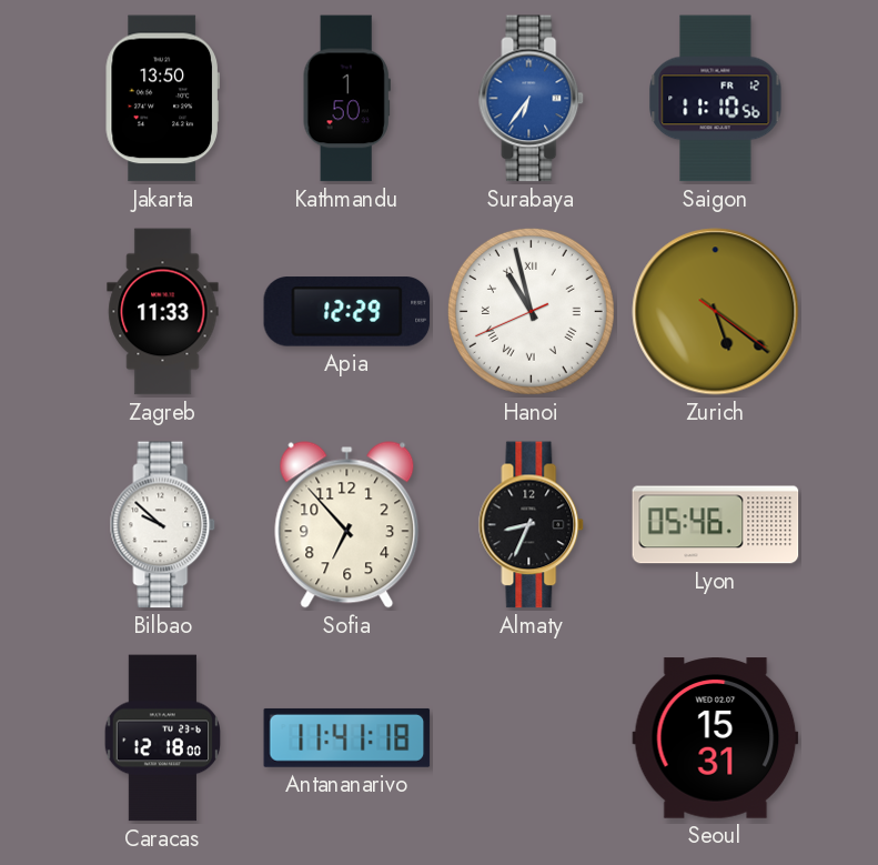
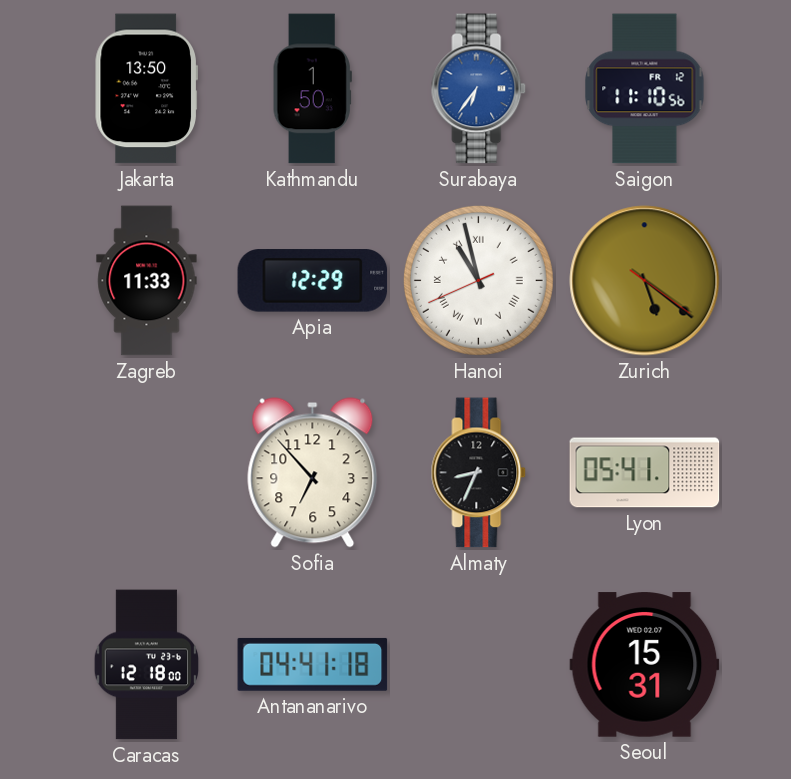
Bilbao: 9:52 -> none
Lyon: 05:46 -> 05:41
Antananarivo: 11:41 -> 04:41
